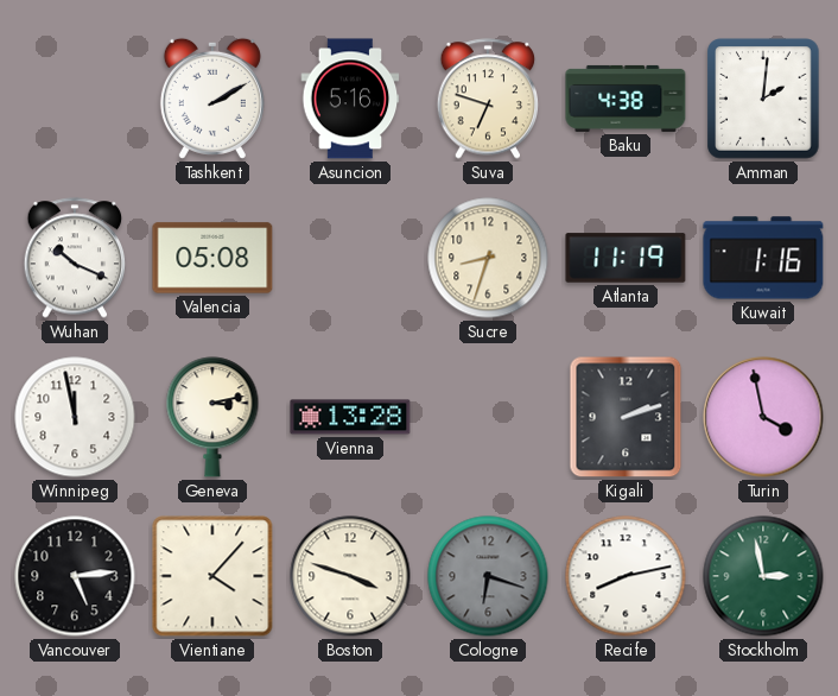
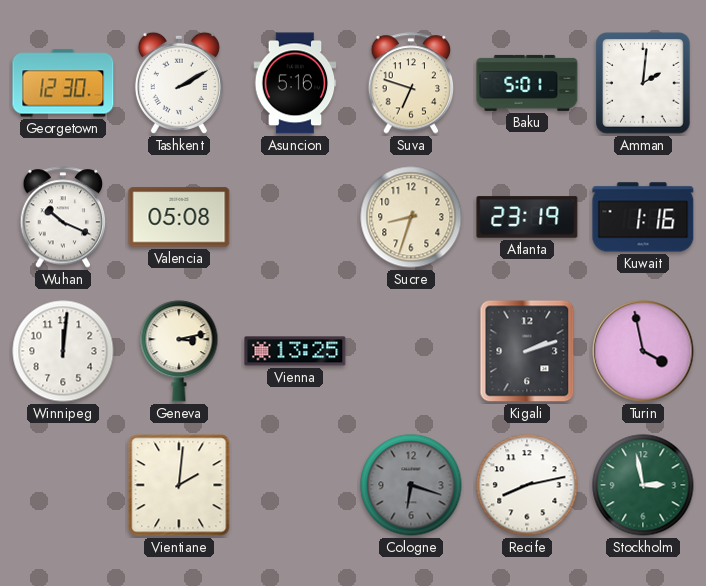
Georgetown: none -> 12:30
Baku: 4:38 -> 5:01
Atlanta: 11:19 -> 23:19
Winnipeg: 11:58 -> 12:01
Vienna: 13:28 -> 13:25
Vancouver: 5:14 -> none
Vientiane: 4:07 -> 2:01
Boston: 3:48 -> none
